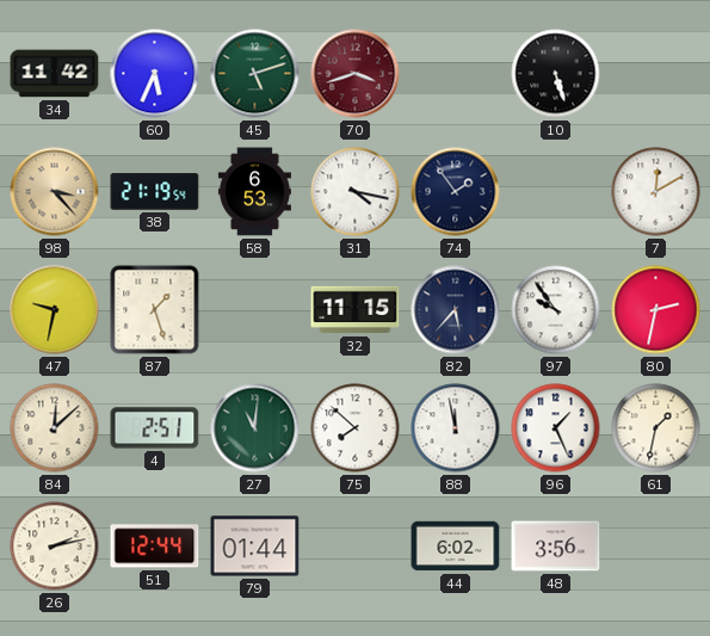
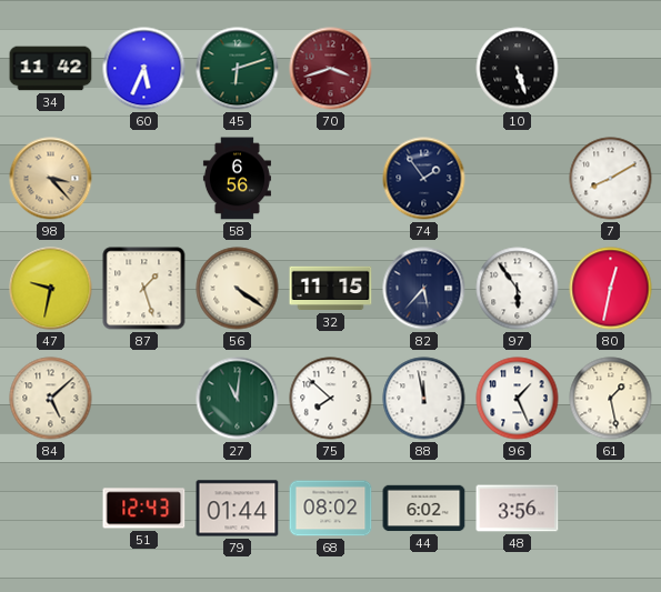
45: 5:12 -> 6:12
38: 21:19 -> none
58: 6:53 -> 6:56
31: 4:17 -> none
7: 12:10 -> 8:10
56: none -> 4:21
97: 9:54 -> 5:54
80: 2:32 -> 12:32
84: 12:08 -> 5:08
4: 2:51 -> none
61: 1:32 -> 1:28
26: 2:13 -> none
51: 12:44 -> 12:43
68: none -> 08:02
